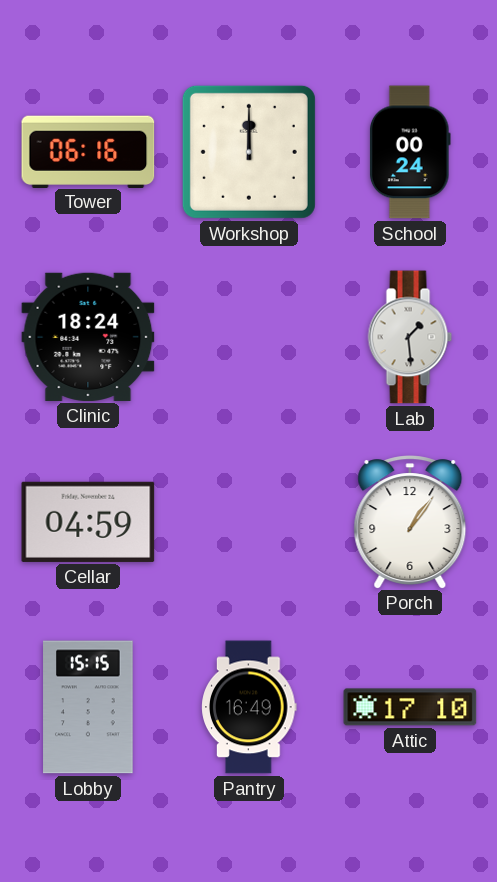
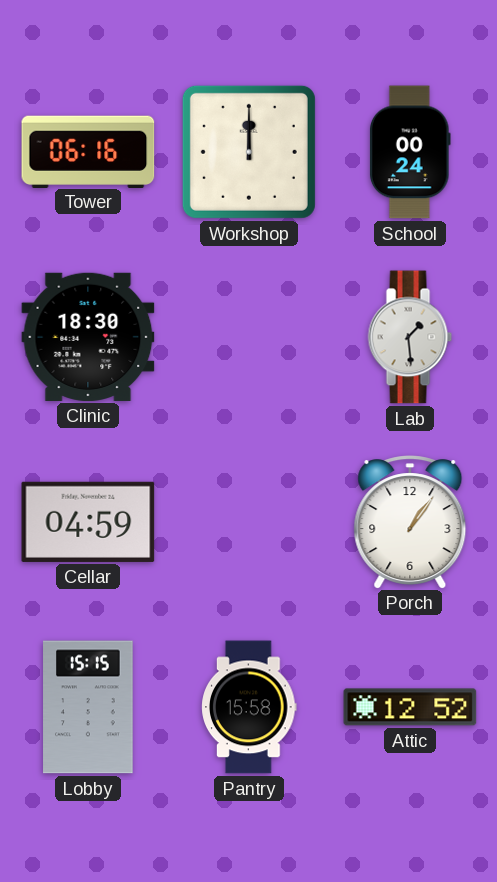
Clinic: 18:24 -> 18:30
Pantry: 16:49 -> 15:58
Attic: 17:10 -> 12:52
